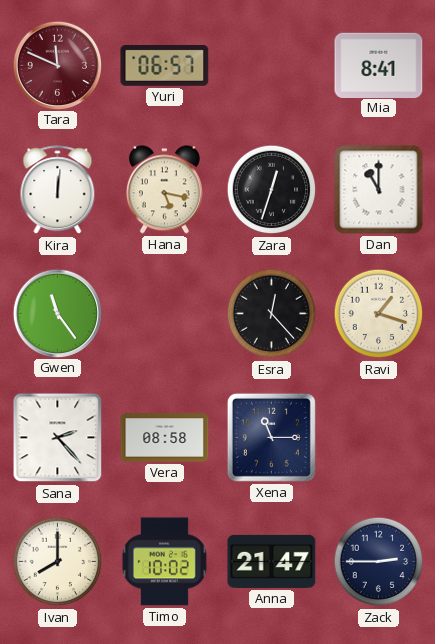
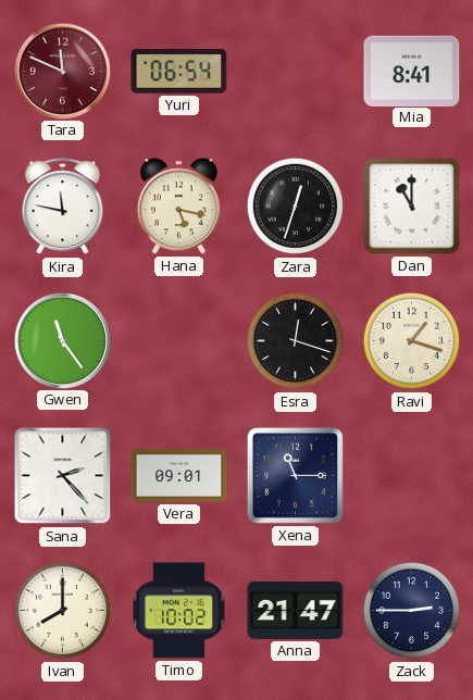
Yuri: 06:57 -> 06:54
Kira: 12:01 -> 11:47
Esra: 12:23 -> 12:18
Vera: 08:58 -> 09:01
